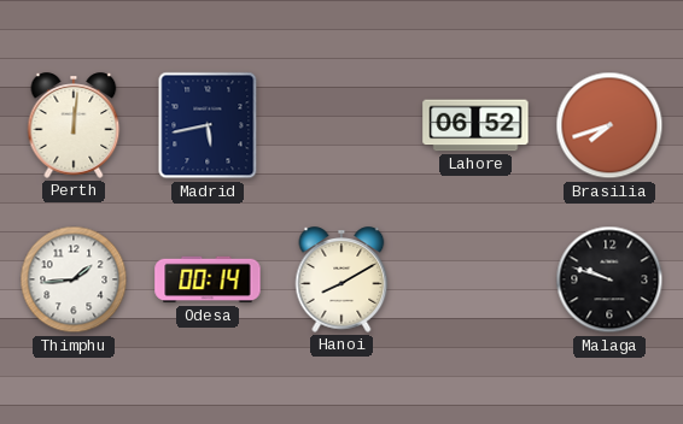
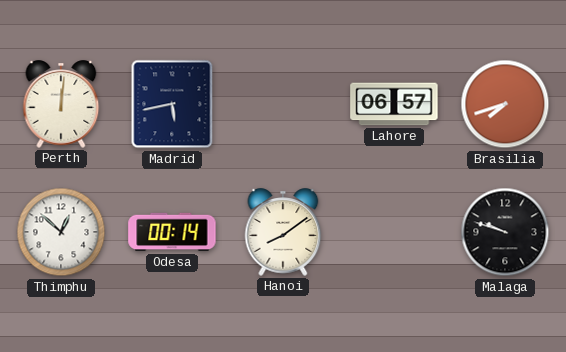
Lahore: 06:52 -> 06:57
Thimphu: 1:44 -> 12:52
Hanoi: 8:10 -> 8:09
